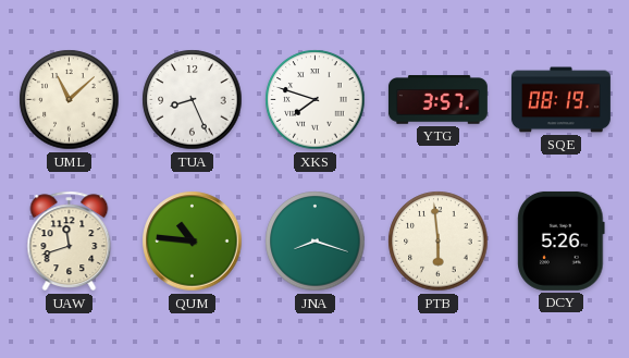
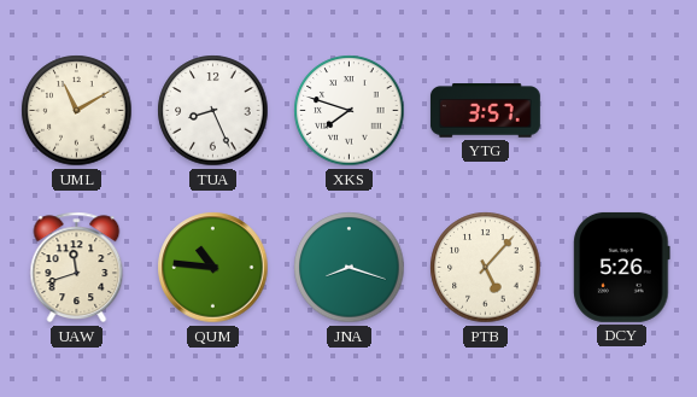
UML: 11:08 -> 11:10
SQE: 08:19 -> none
PTB: 5:59 -> 5:07
